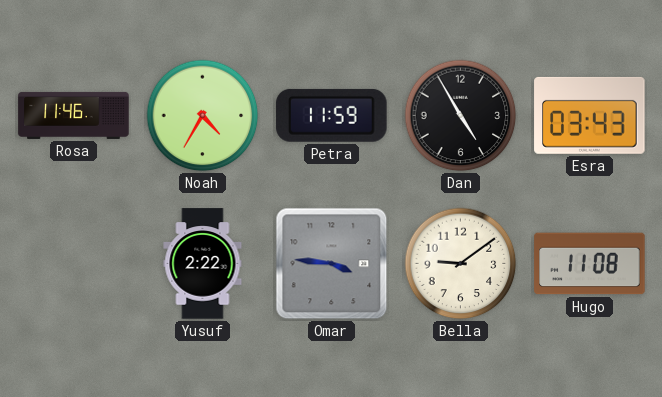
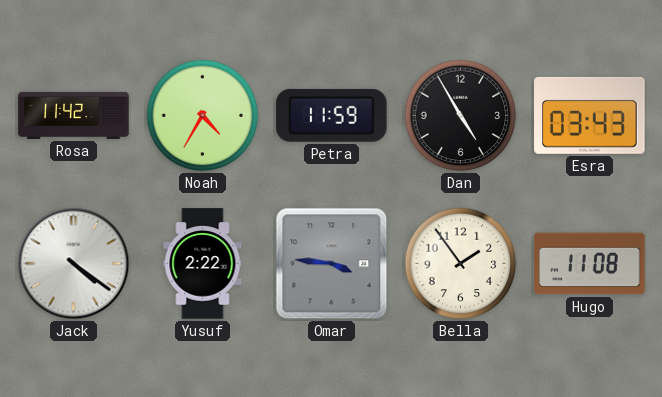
Rosa: 11:46 -> 11:42
Jack: none -> 4:21
Bella: 9:09 -> 1:54
